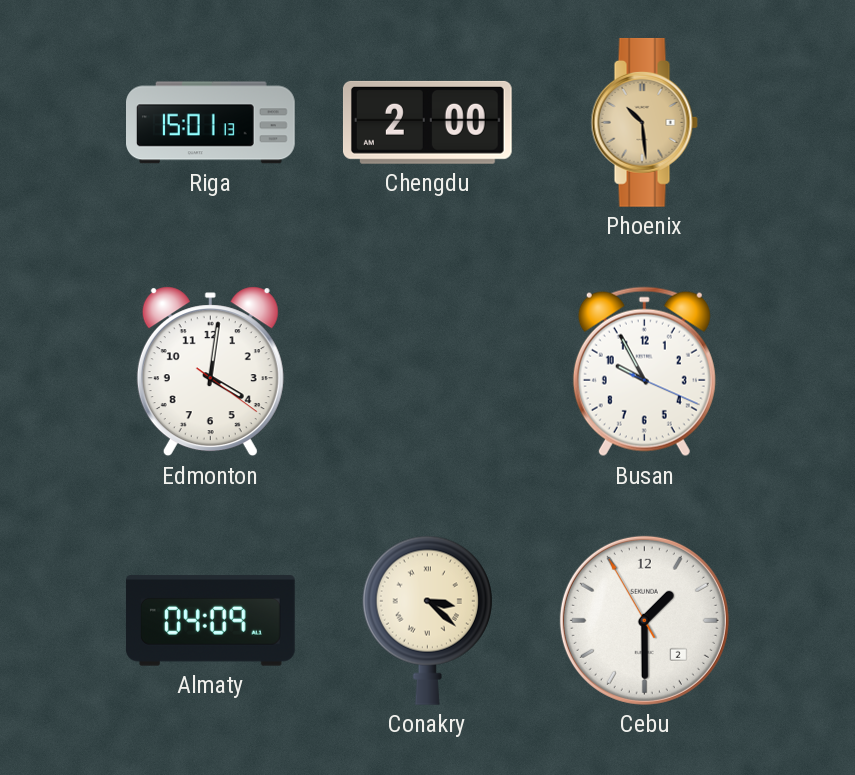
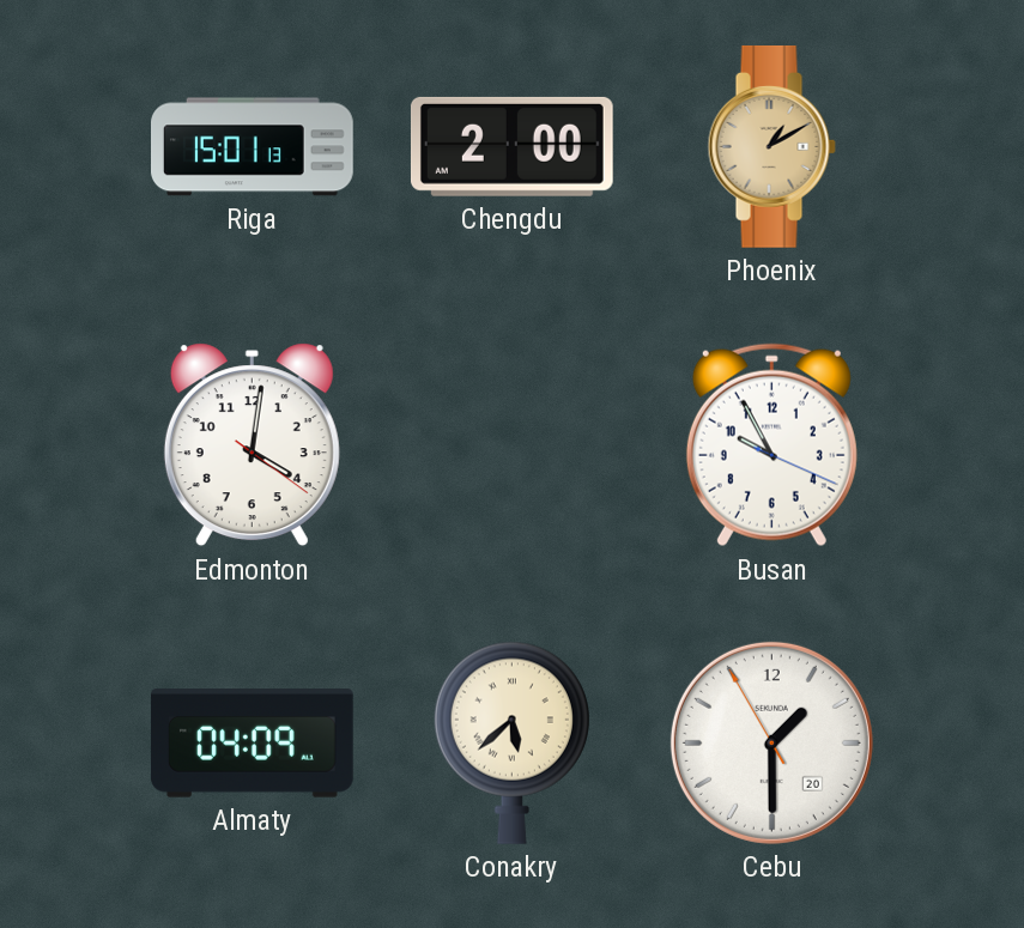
Phoenix: 10:29 -> 1:10
Conakry: 3:22 -> 5:38
Cebu date: 2 -> 20
